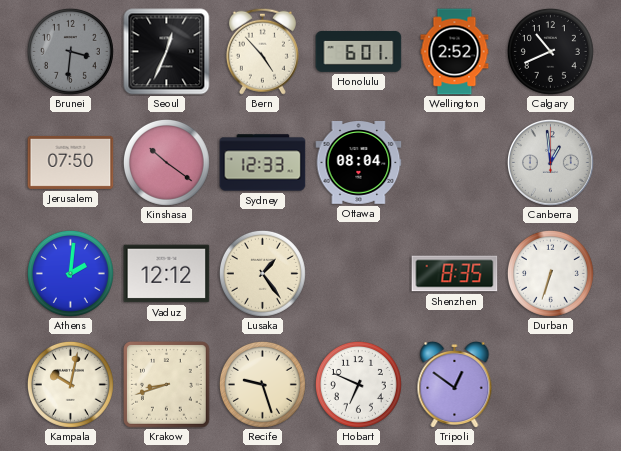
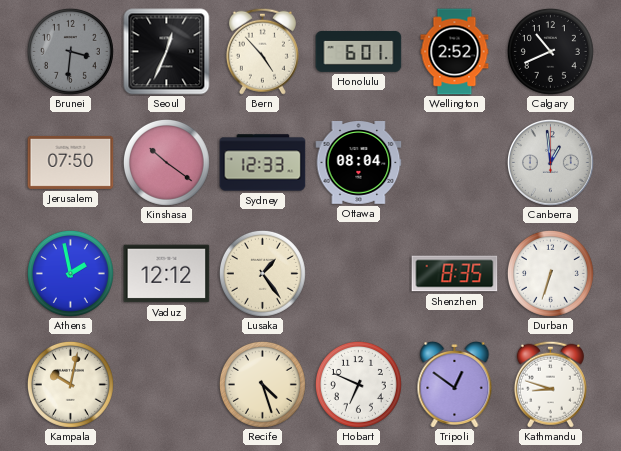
Athens: 2:01 -> 1:58
Krakow: 8:42 -> none
Recife: 9:27 -> 4:27
Kathmandu: none -> 8:48
